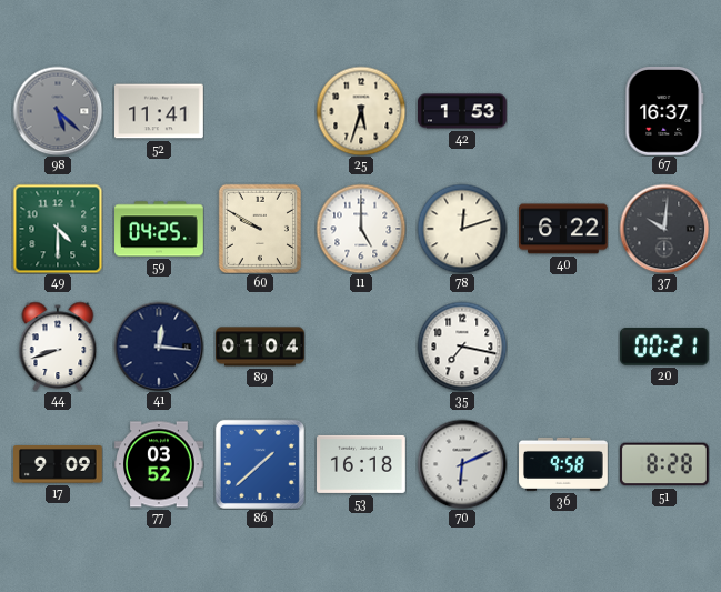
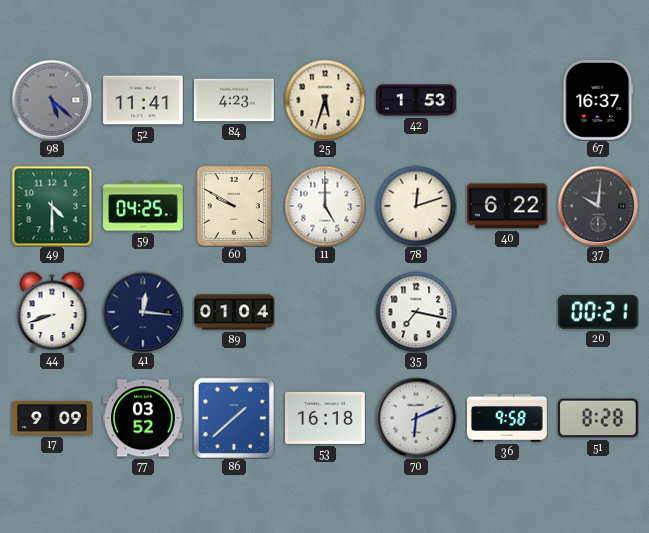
84: none -> 4:23
